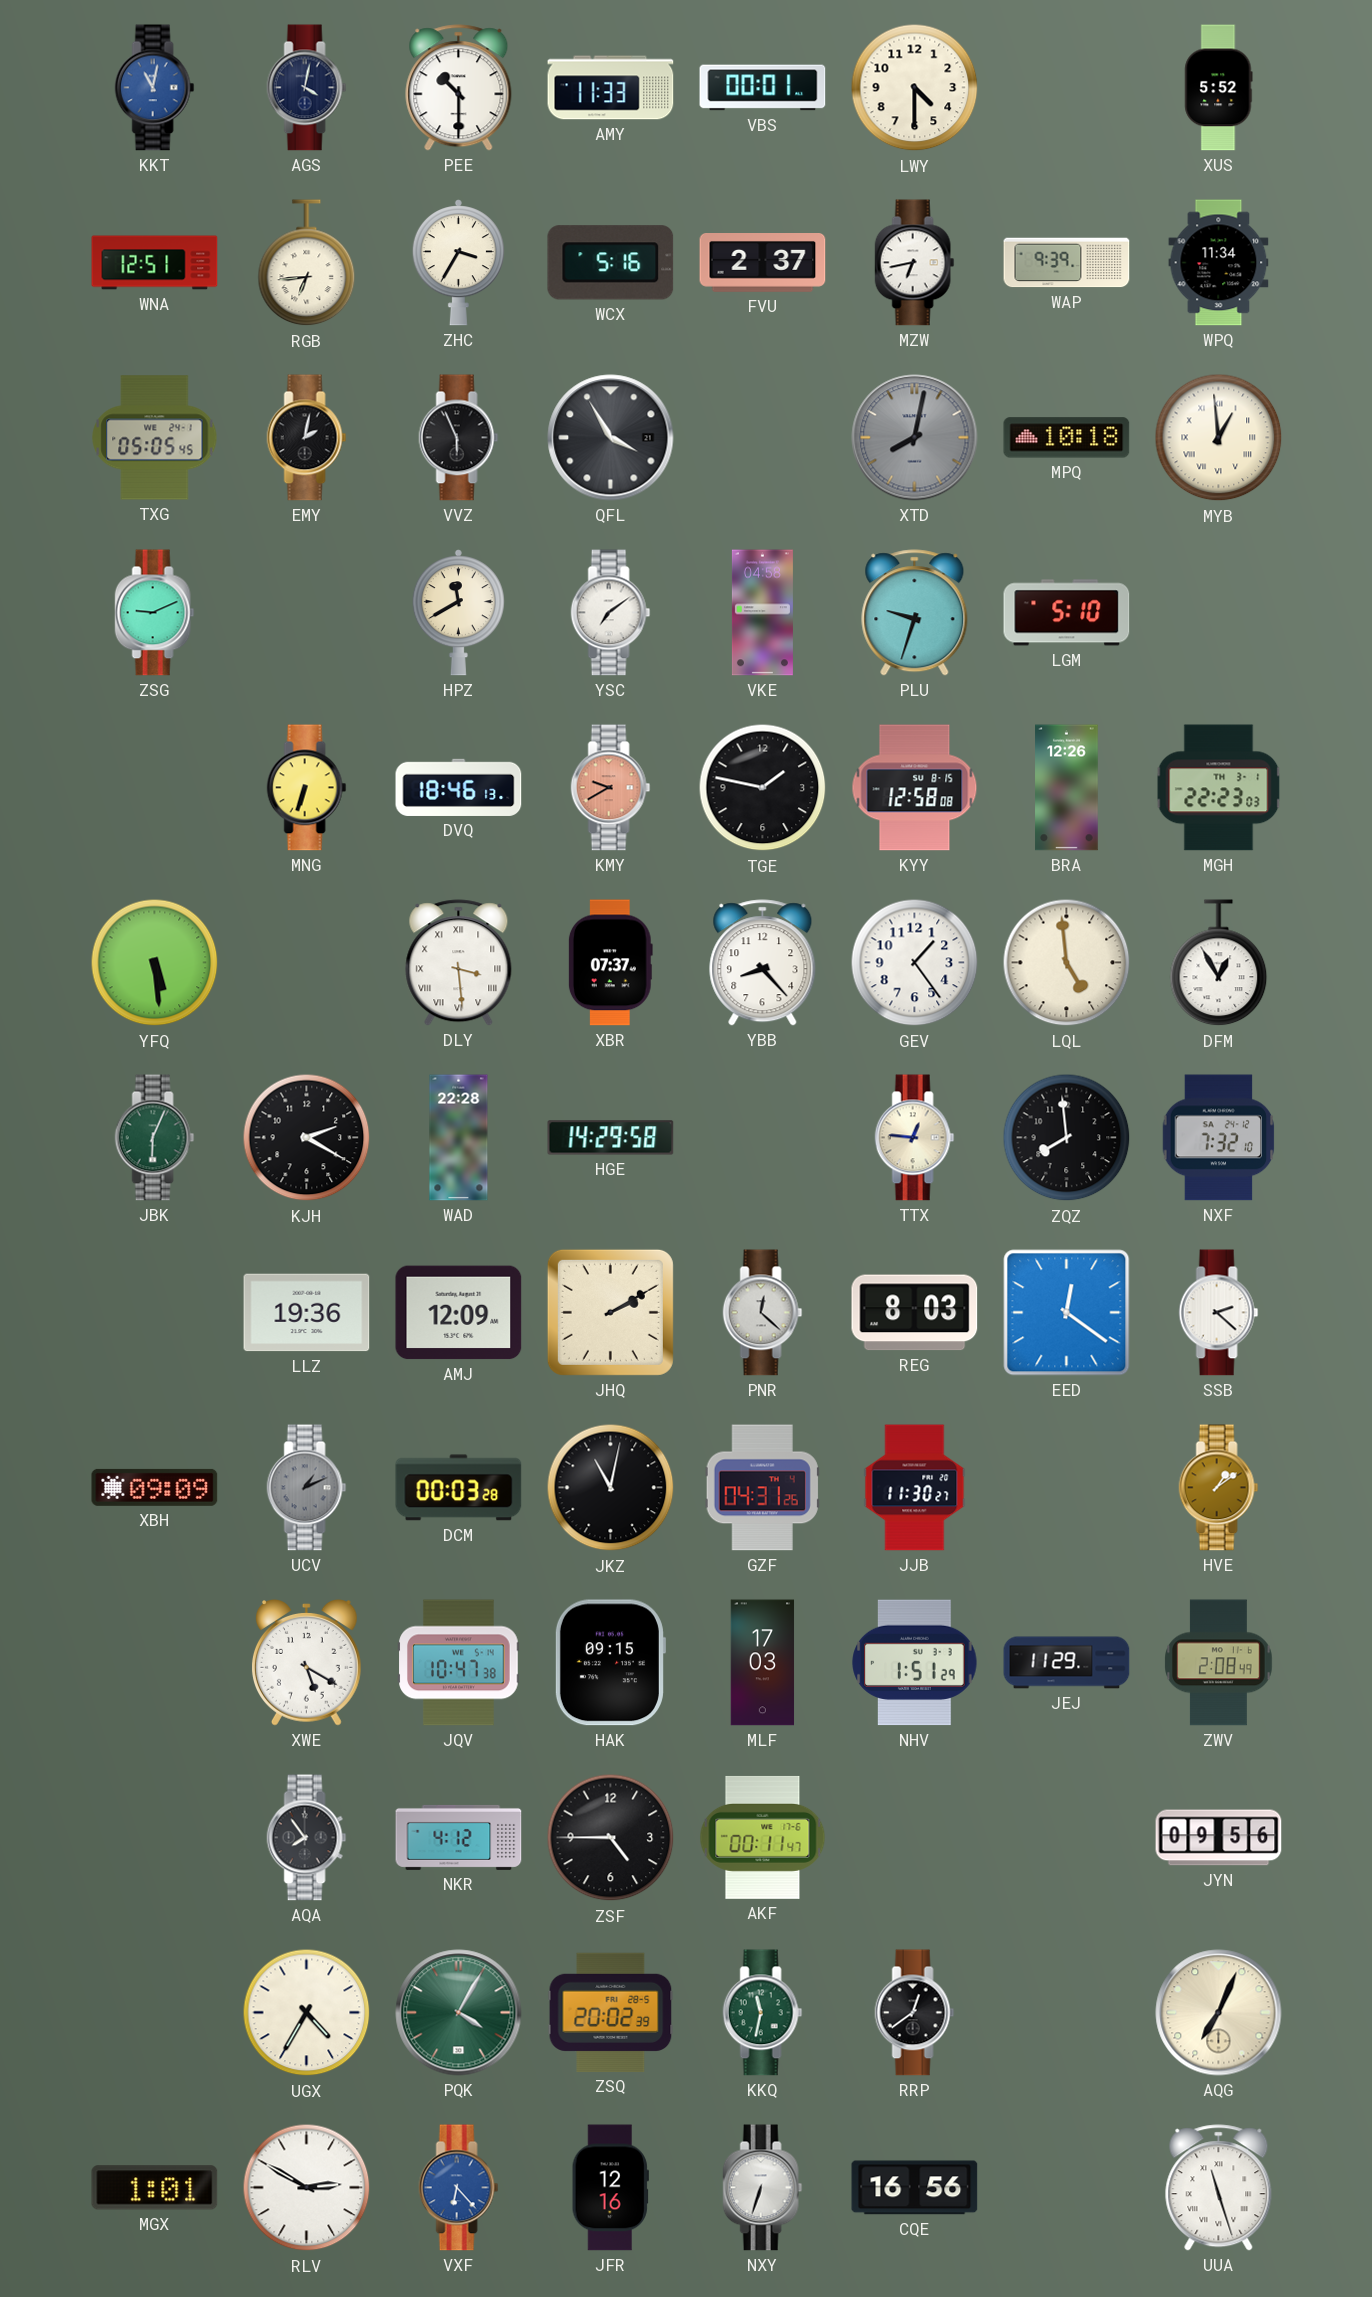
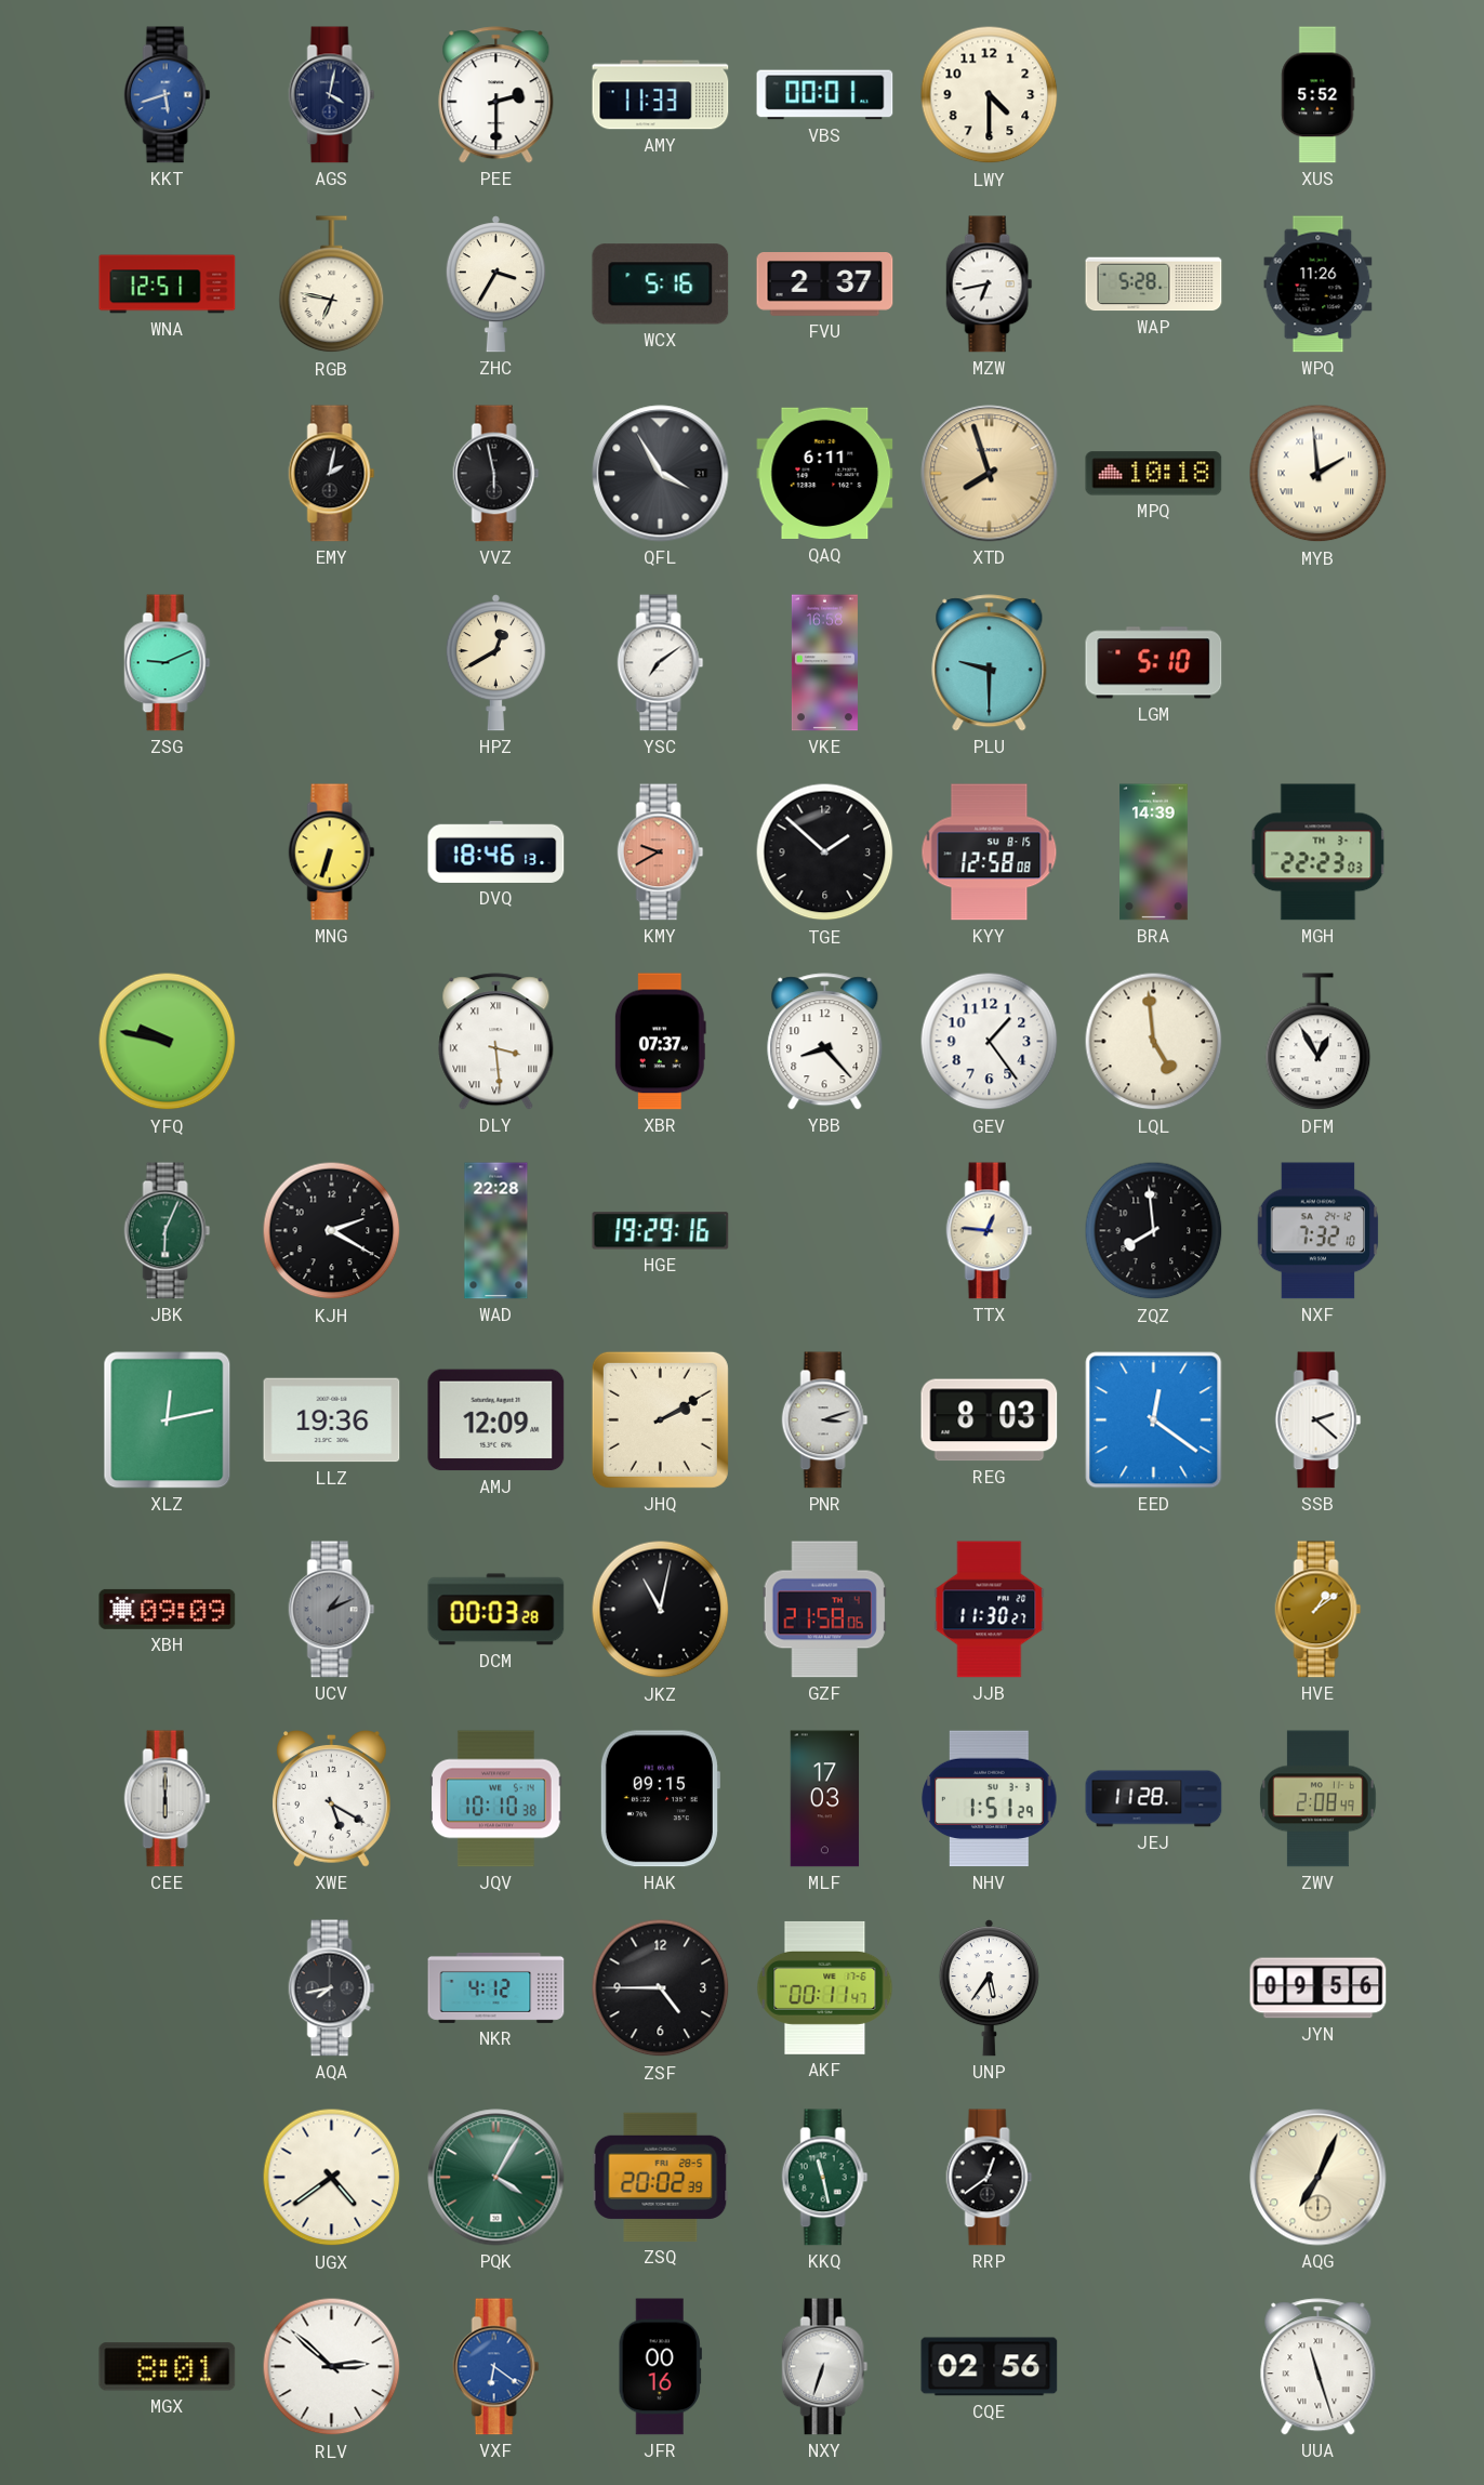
KKT: 11:02 -> 5:42
PEE: 10:30 -> 2:30
RGB: 6:44 -> 6:47
WAP: 9:39 -> 5:28
WPQ: 11:34 -> 11:26
TXG: 05:05 -> none
VVZ: 5:56 -> 5:58
QAQ: none -> 6:11
XTD: 8:02 -> 7:57
XTD dial: grey -> champagne
MYB: 12:59 -> 1:59
HPZ: 11:40 -> 12:40
VKE: 04:58 -> 16:58
PLU: 9:33 -> 9:30
TGE: 1:47 -> 1:52
BRA: 12:26 -> 14:39
YFQ: 5:29 -> 9:47
HGE: 14:29 -> 19:29
XLZ: none -> 12:13
PNR: 12:22 -> 3:12
GZF: 04:31 -> 21:58
CEE: none -> 6:00
JQV: 10:47 -> 10:10
JEJ: 11:29 -> 11:28
AQA: 7:54 -> 7:43
UNP: none -> 5:36
UGX: 4:35 -> 4:39
KKQ: 11:32 -> 11:28
MGX: 1:01 -> 8:01
RLV: 2:50 -> 2:52
VXF: 6:23 -> 6:21
JFR: 12:16 -> 00:16
CQE: 16:56 -> 02:56
